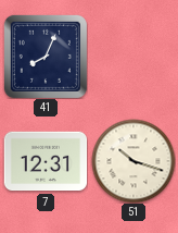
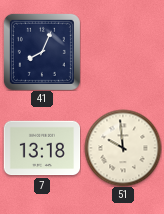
7: 12:31 -> 13:18
51: 10:18 -> 9:59
